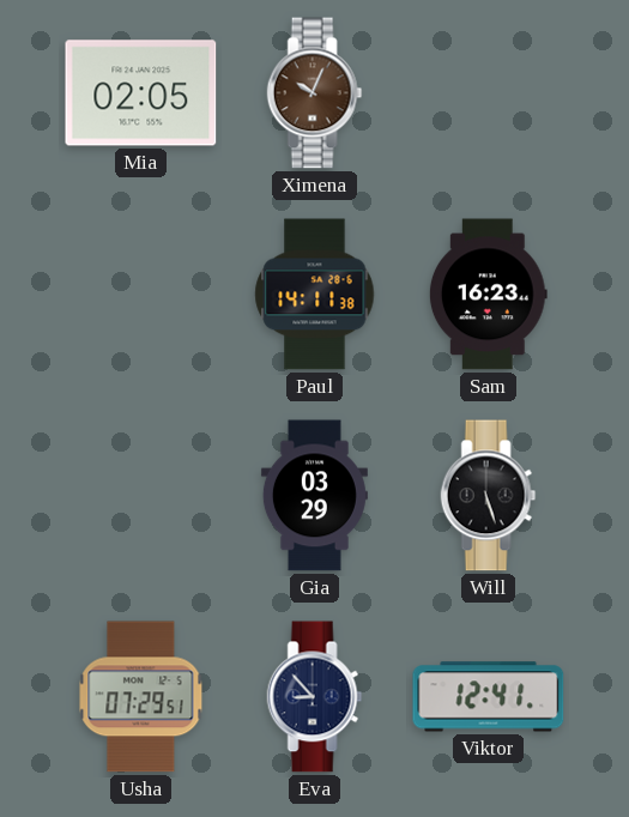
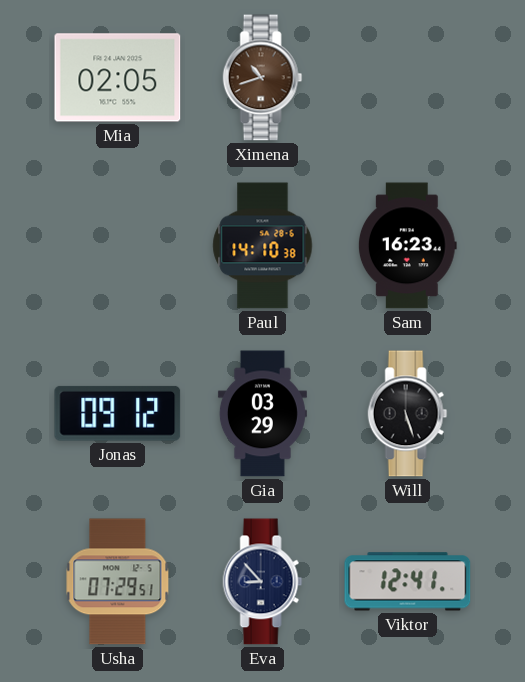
Ximena: 10:04 -> 10:42
Paul: 14:11 -> 14:10
Jonas: none -> 09:12
